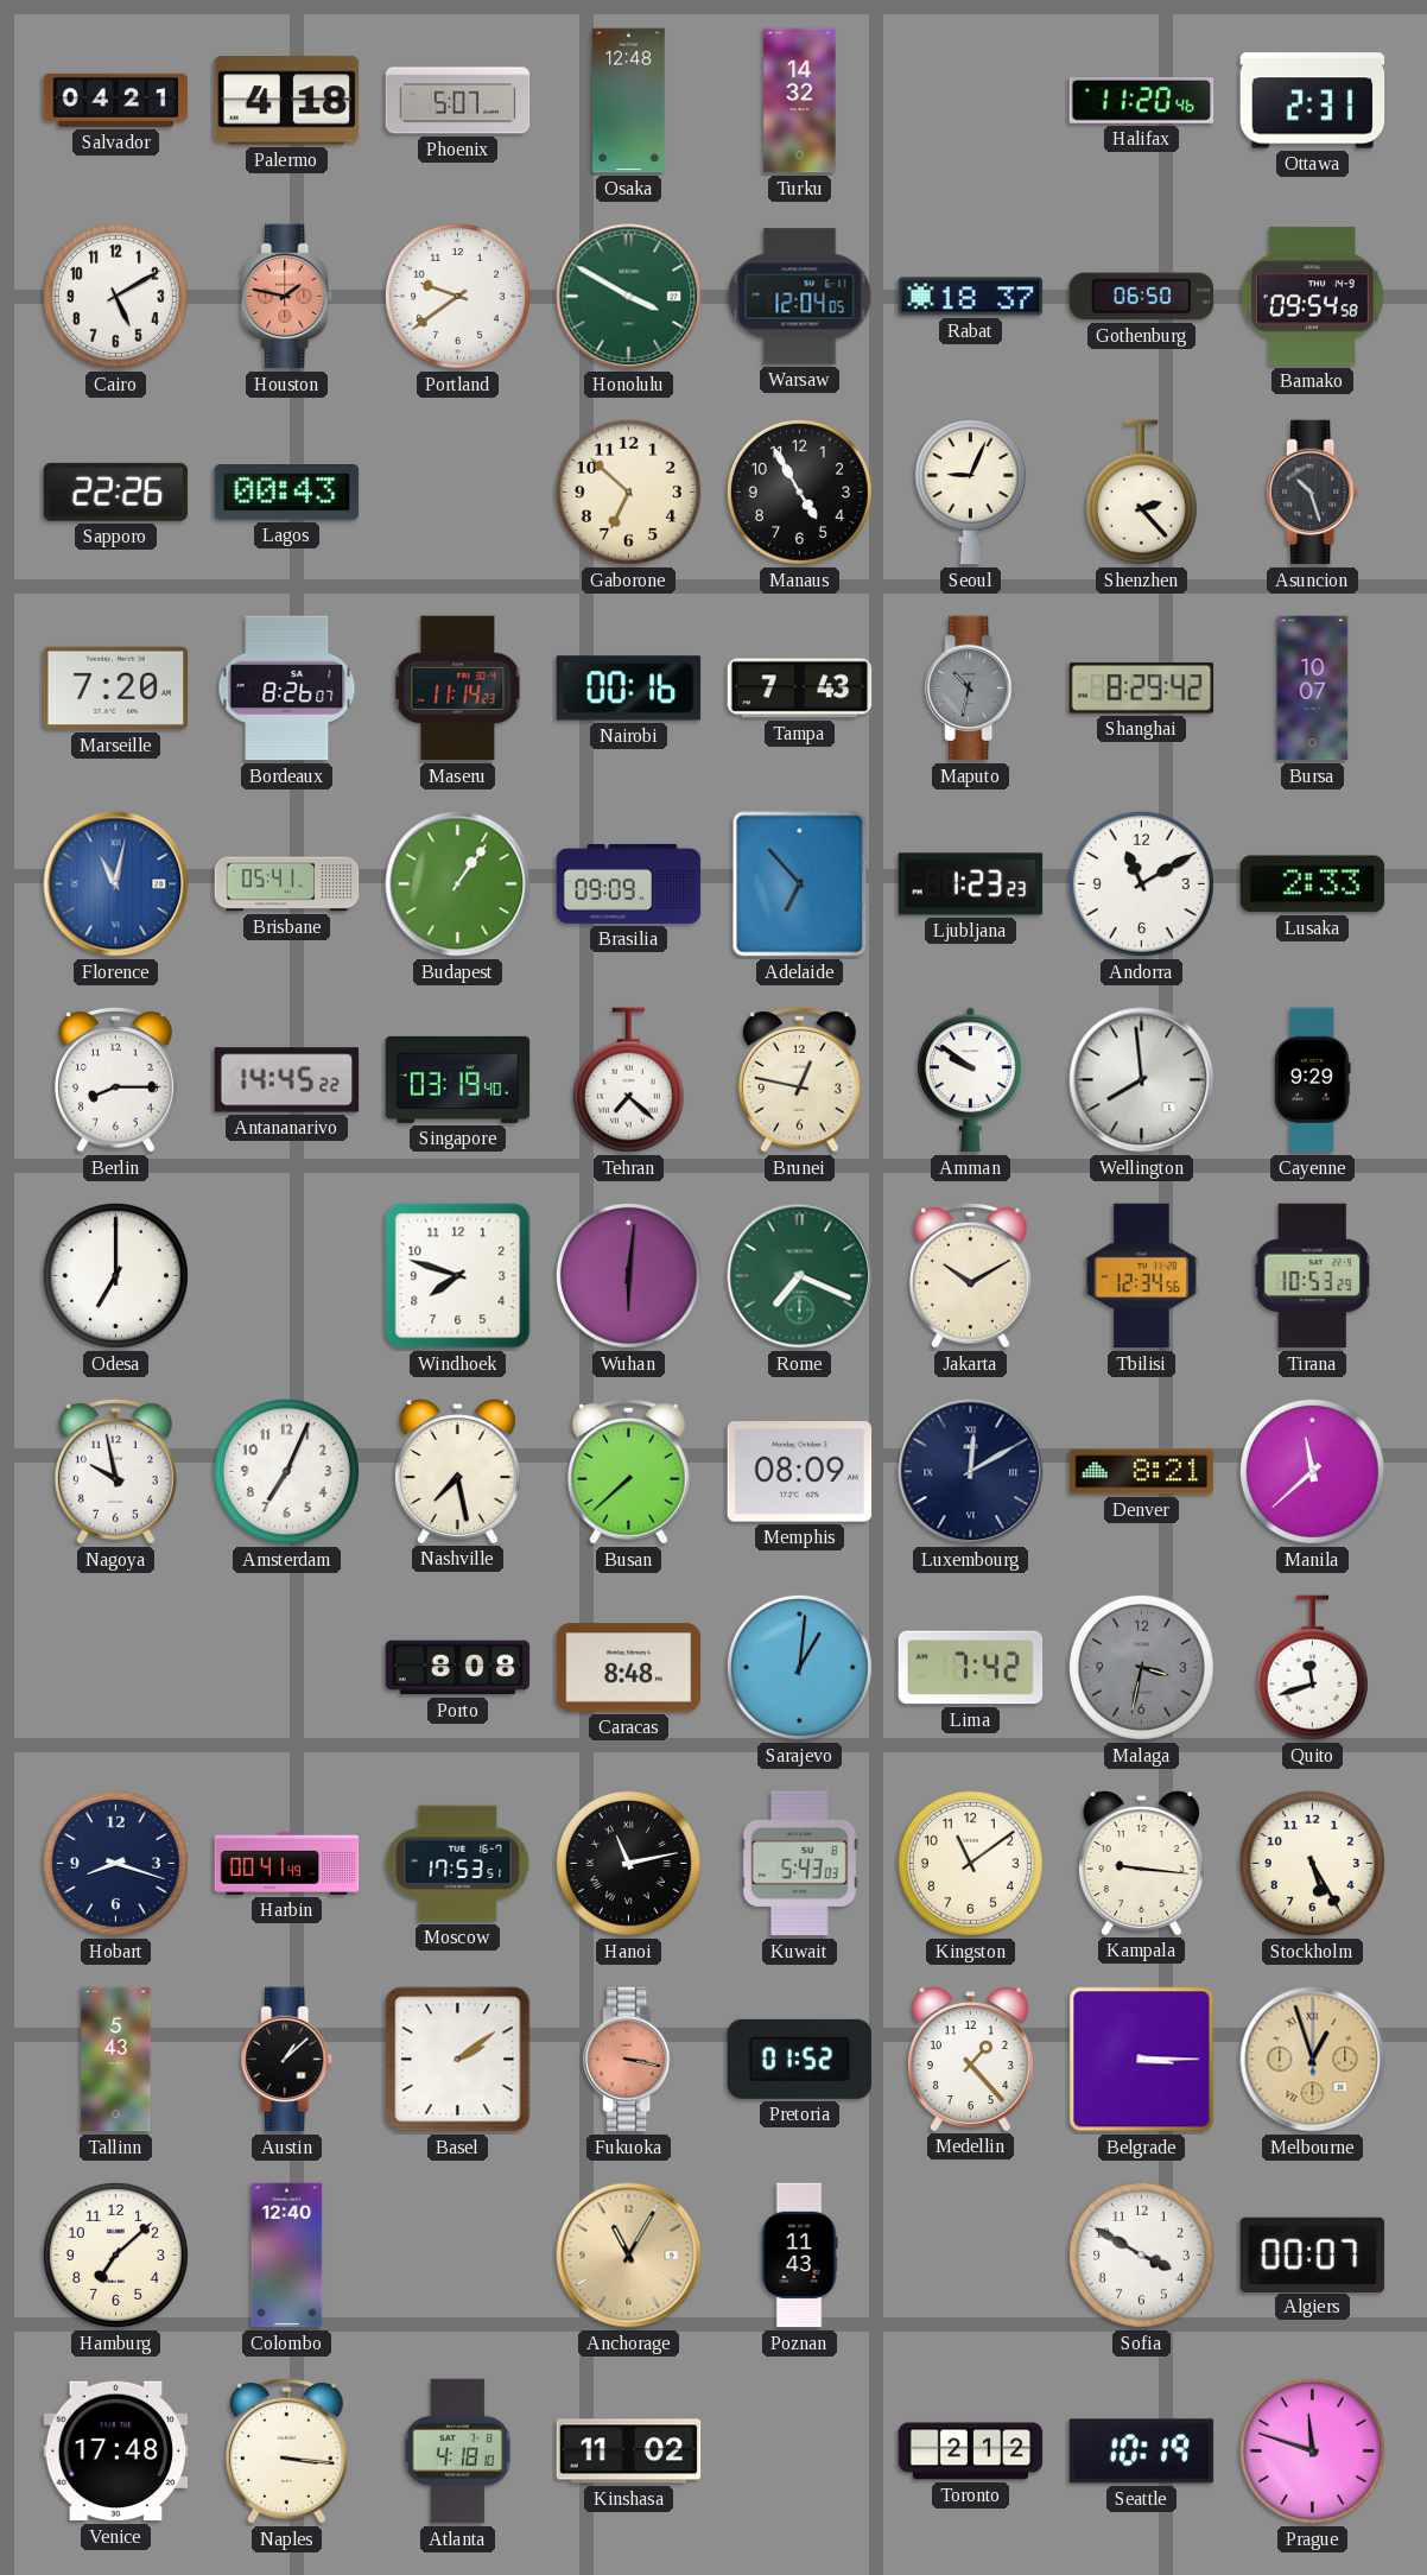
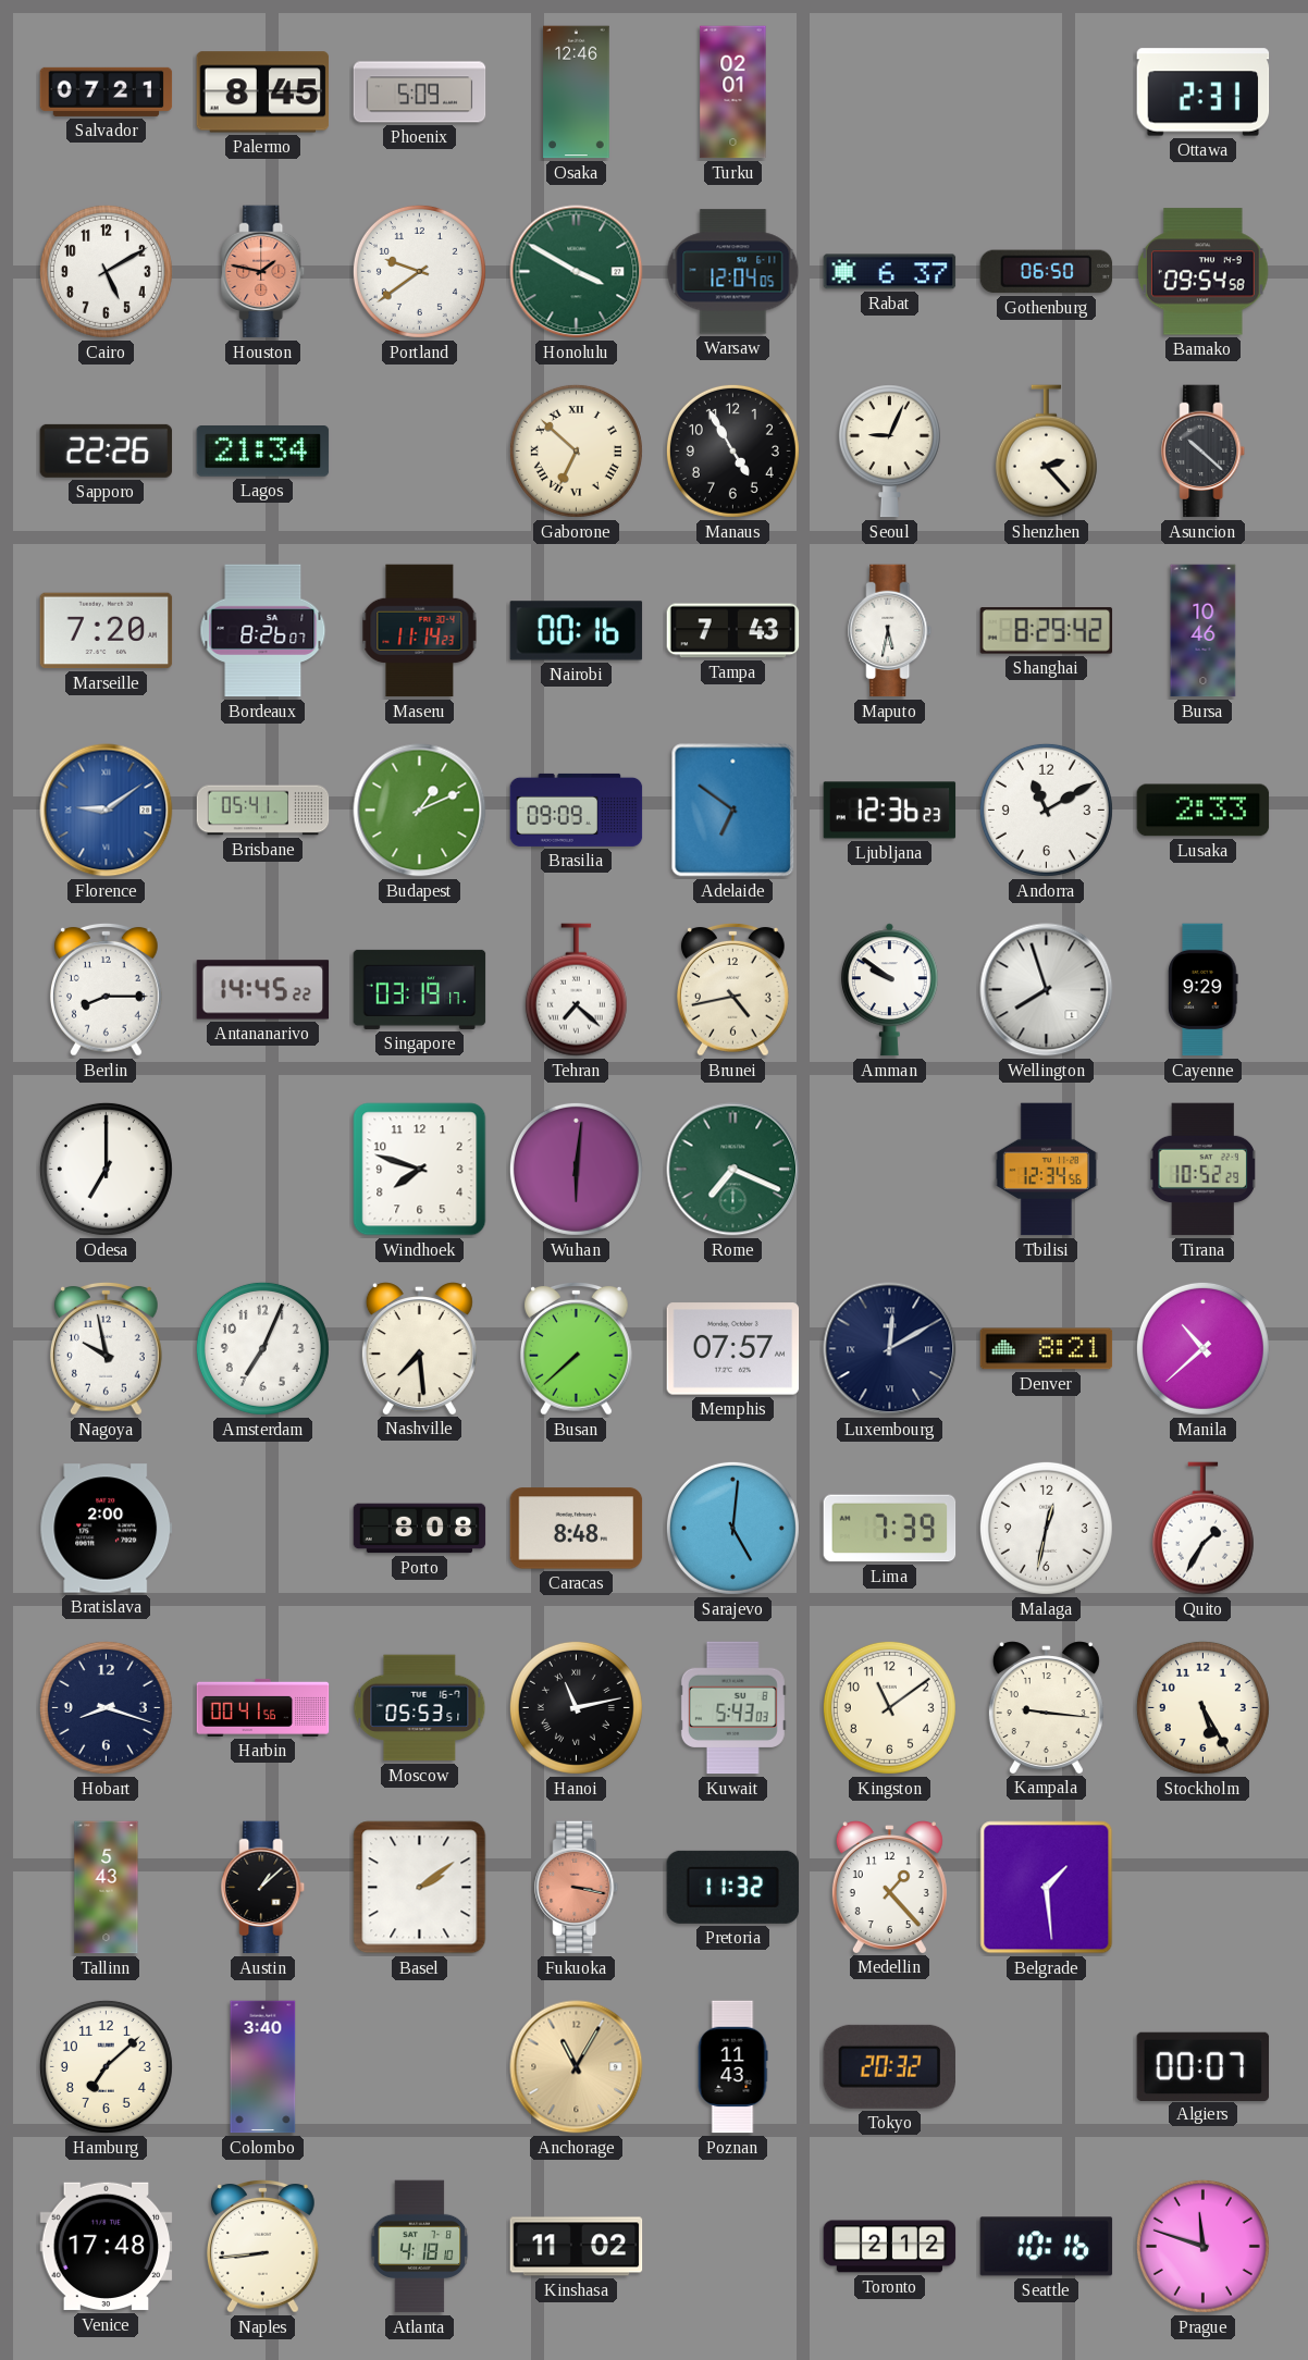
Salvador: 04:21 -> 07:21
Palermo: 4:18 -> 8:45
Phoenix: 5:07 -> 5:09
Osaka: 12:48 -> 12:46
Turku: 14:32 -> 02:01
Halifax: 11:20 -> none
Rabat: 18:37 -> 6:37
Lagos: 00:43 -> 21:34
Gaborone numerals: Arabic -> Roman
Asuncion: 10:27 -> 10:22
Maputo: 10:32 -> 5:32
Maputo dial: grey -> white
Bursa: 10:07 -> 10:46
Florence: 11:02 -> 9:09
Budapest: 1:06 -> 1:11
Adelaide: 6:53 -> 6:51
Ljubljana: 1:23 -> 12:36
Singapore: 03:19:40 -> 03:19:17
Brunei: 12:47 -> 4:43
Wellington: 7:59 -> 7:57
Jakarta: 10:10 -> none
Tirana: 10:53 -> 10:52
Nashville: 7:28 -> 7:29
Memphis: 08:09 -> 07:57
Manila: 11:38 -> 10:38
Bratislava: none -> 2:00
Sarajevo: 1:01 -> 5:01
Lima: 7:42 -> 7:39
Malaga: 3:32 -> 12:32
Malaga dial: grey -> white
Quito: 11:42 -> 1:35
Harbin: 00:41:49 -> 00:41:56
Moscow: 17:53 -> 05:53
Pretoria: 01:52 -> 11:32
Belgrade: 3:15 -> 1:29
Melbourne: 12:57 -> none
Colombo: 12:40 -> 3:40
Tokyo: none -> 20:32
Sofia: 3:50 -> none
Naples: 3:16 -> 8:44
Seattle: 10:19 -> 10:16
